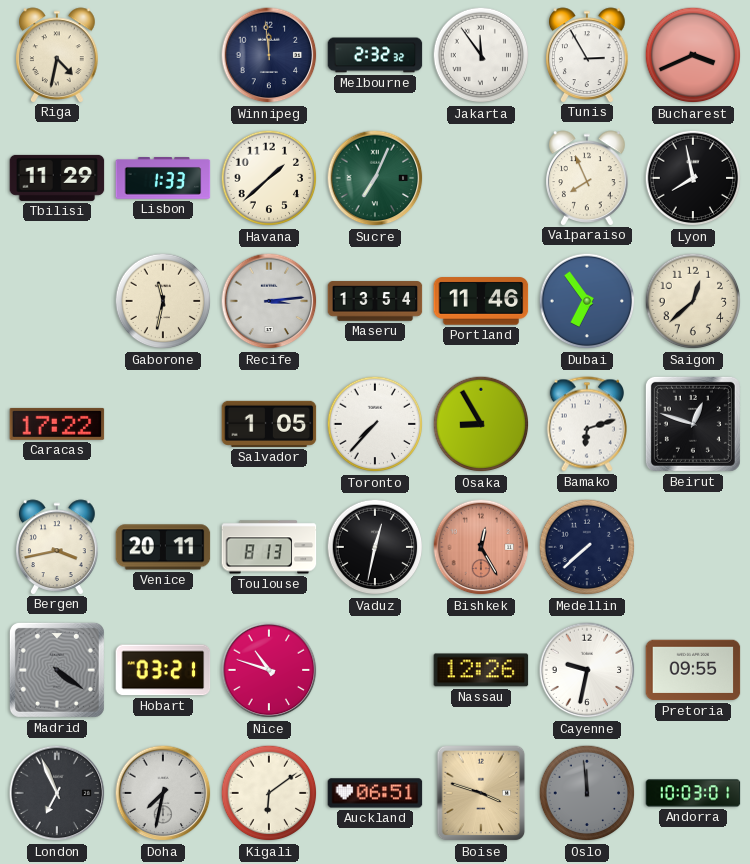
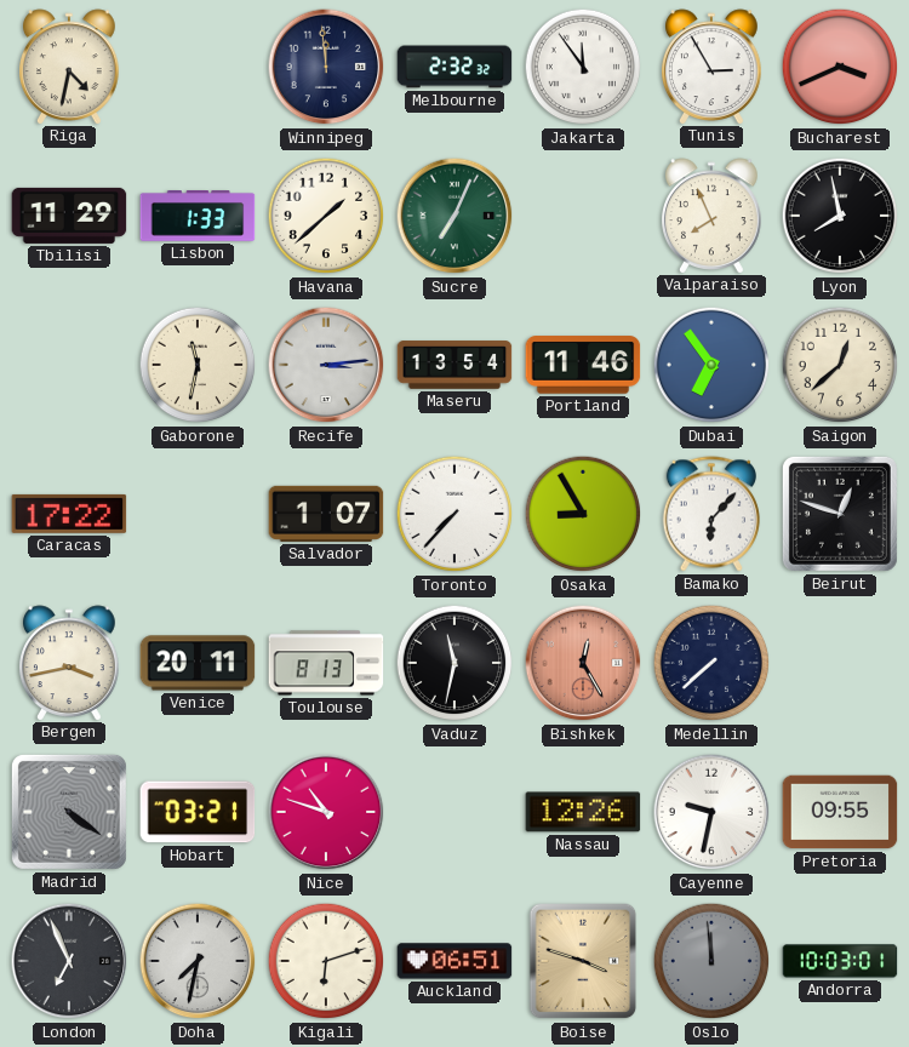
Salvador: 1:05 -> 1:07
Bamako: 6:12 -> 6:07
Vaduz: 12:32 -> 11:32
Kigali: 6:09 -> 6:12
